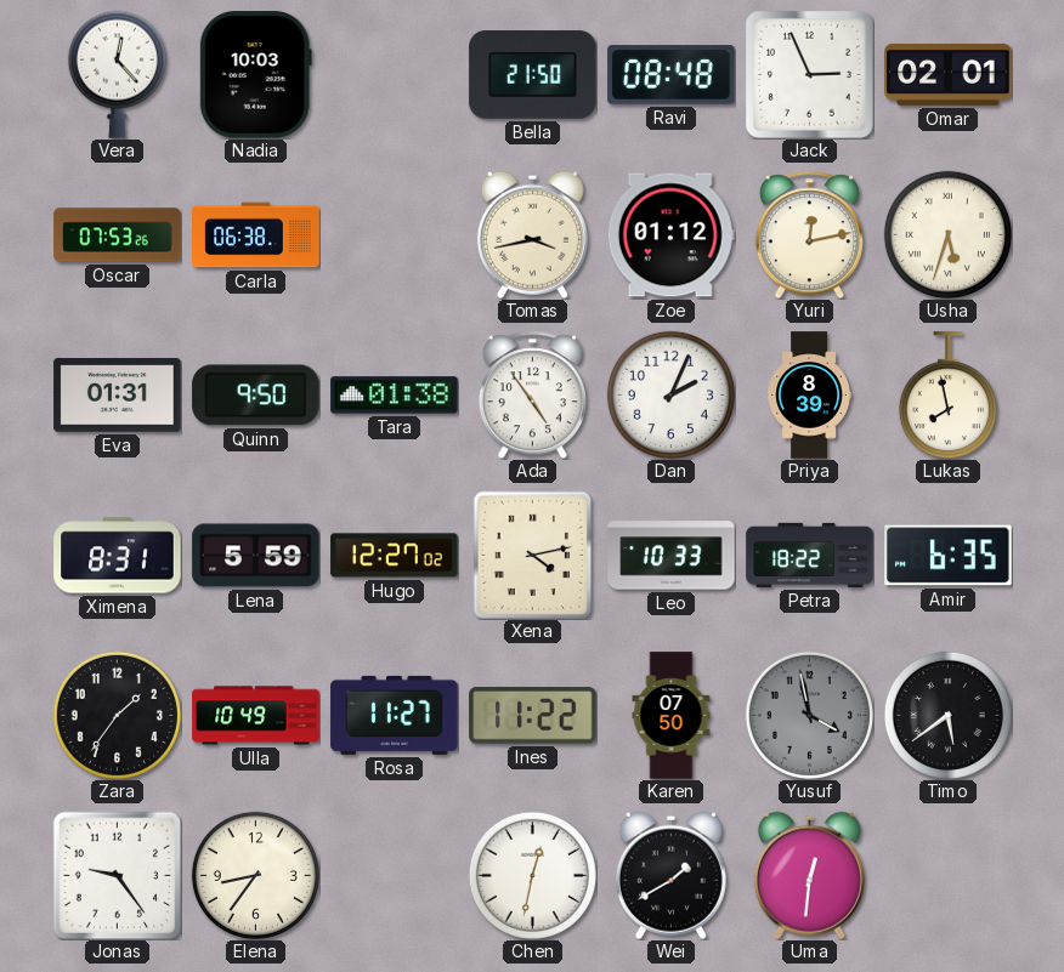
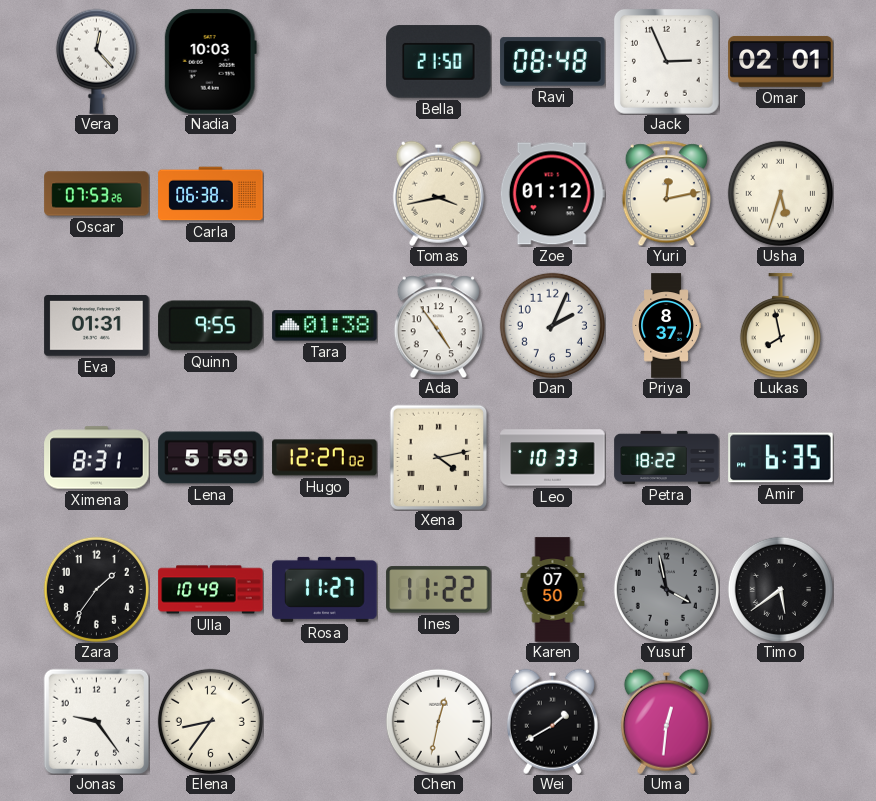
Quinn: 9:50 -> 9:55
Priya: 8:39 -> 8:37
